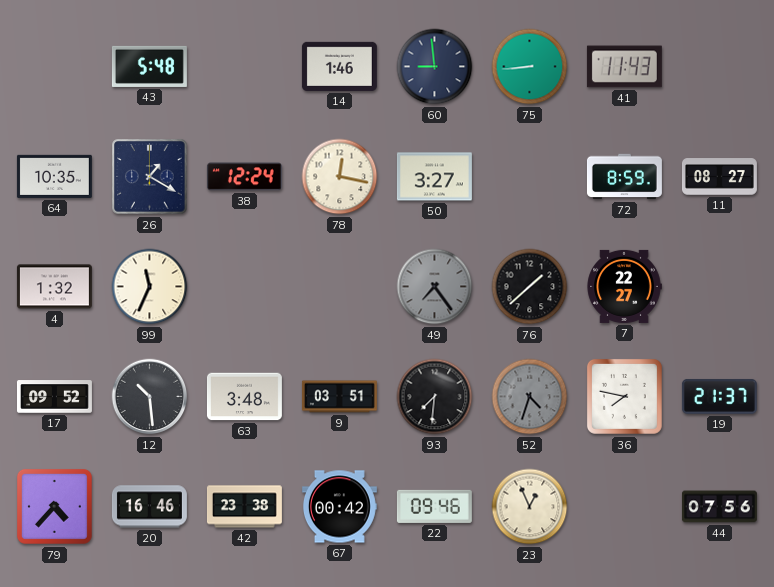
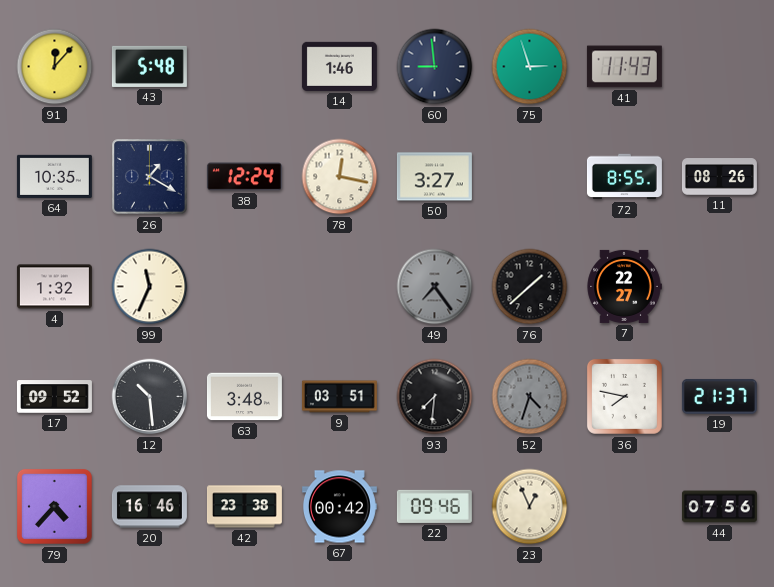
91: none -> 12:07
75: 8:44 -> 2:57
72: 8:59 -> 8:55
11: 08:27 -> 08:26
